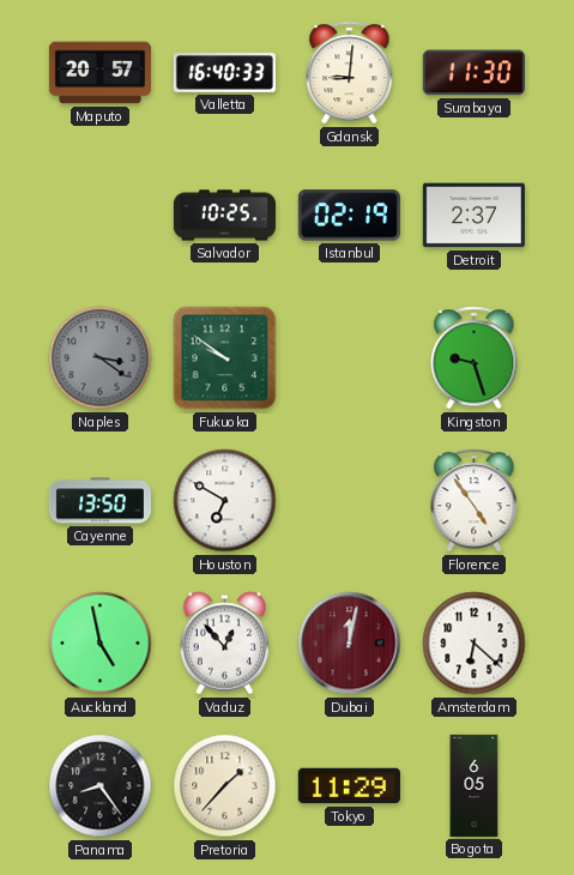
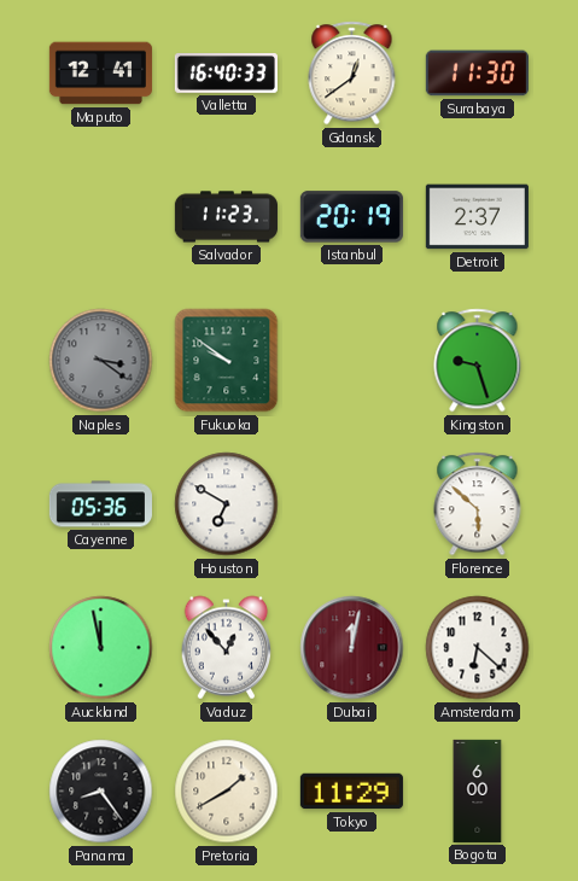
Maputo: 20:57 -> 12:41
Gdansk: 9:01 -> 12:39
Salvador: 10:25 -> 11:23
Istanbul: 02:19 -> 20:19
Cayenne: 13:50 -> 05:36
Florence: 4:54 -> 5:52
Auckland: 4:58 -> 11:58
Pretoria: 1:37 -> 1:40
Bogota: 6:05 -> 6:00
